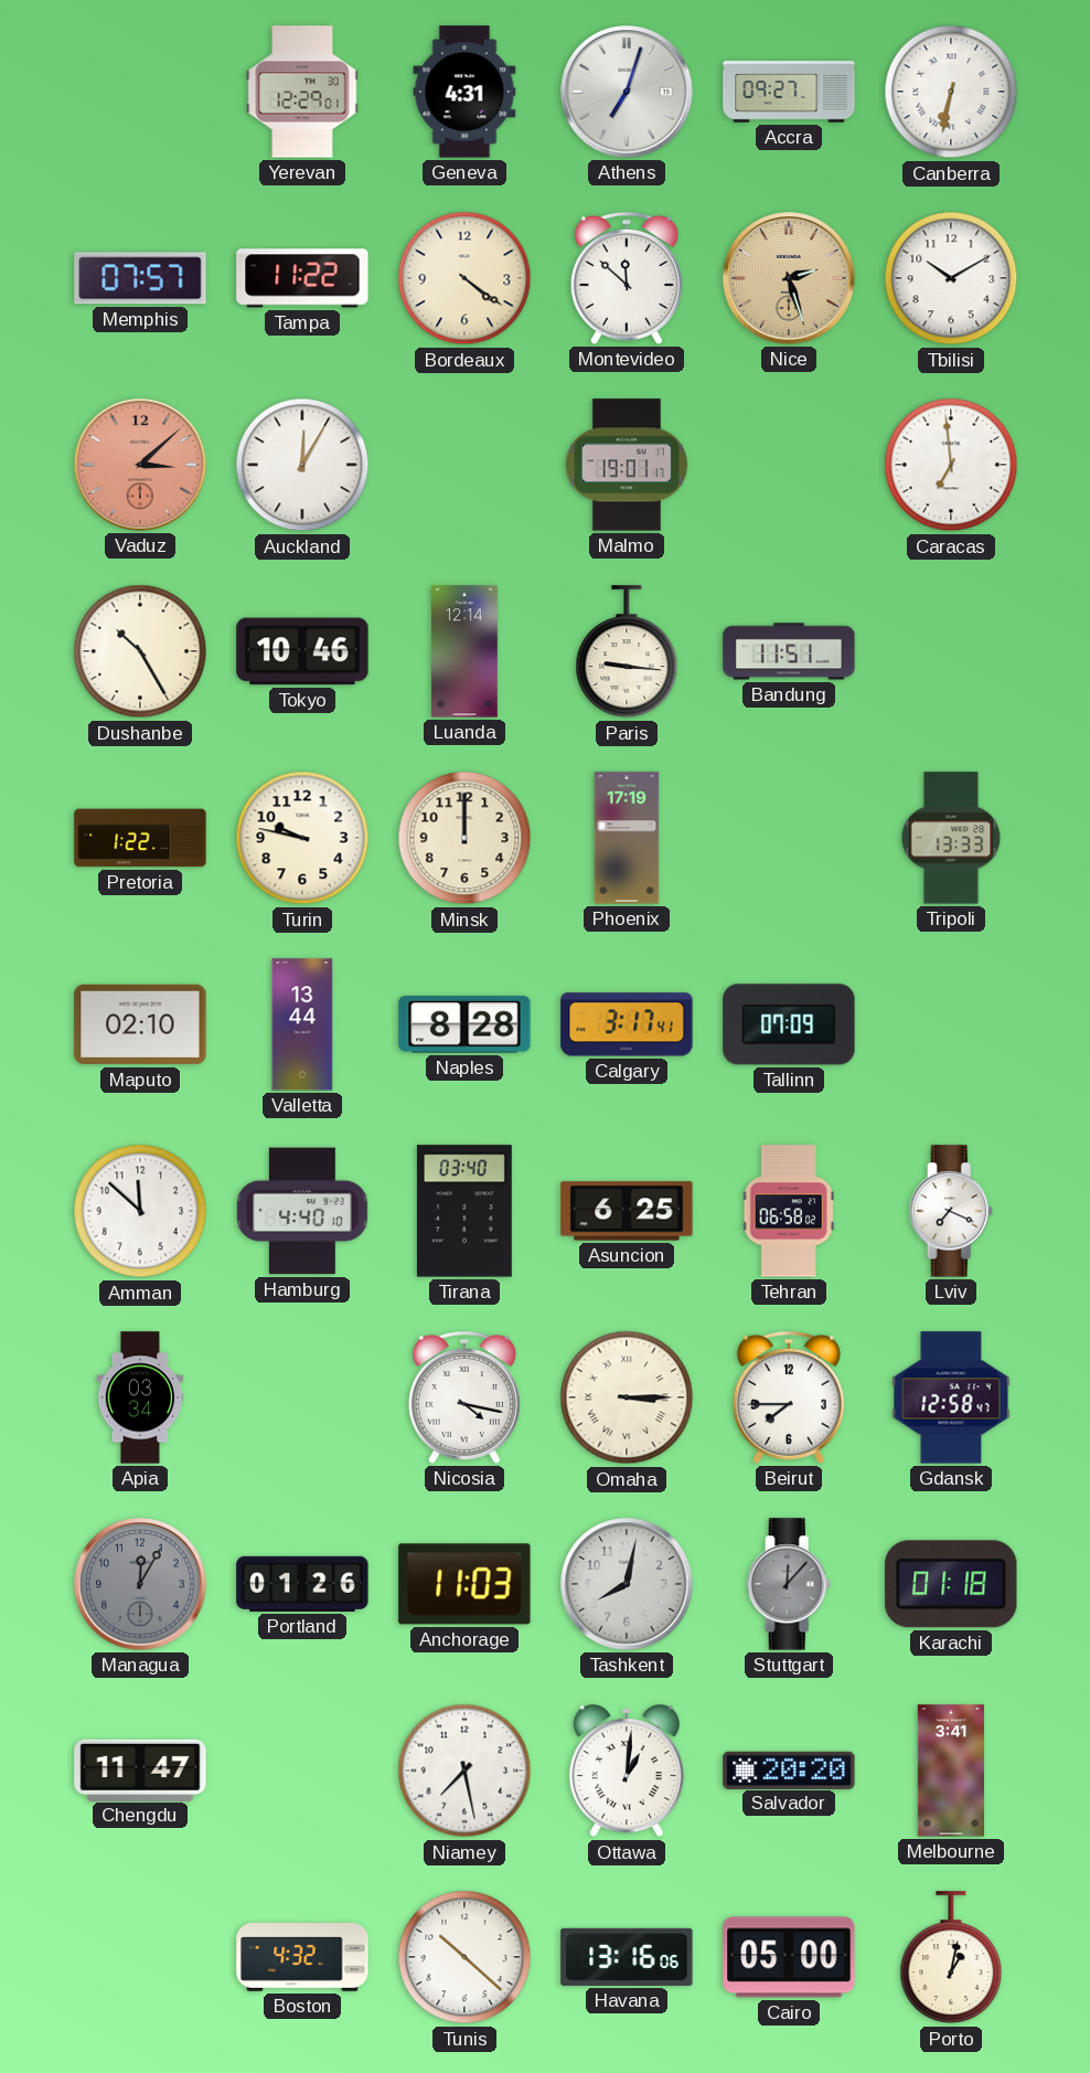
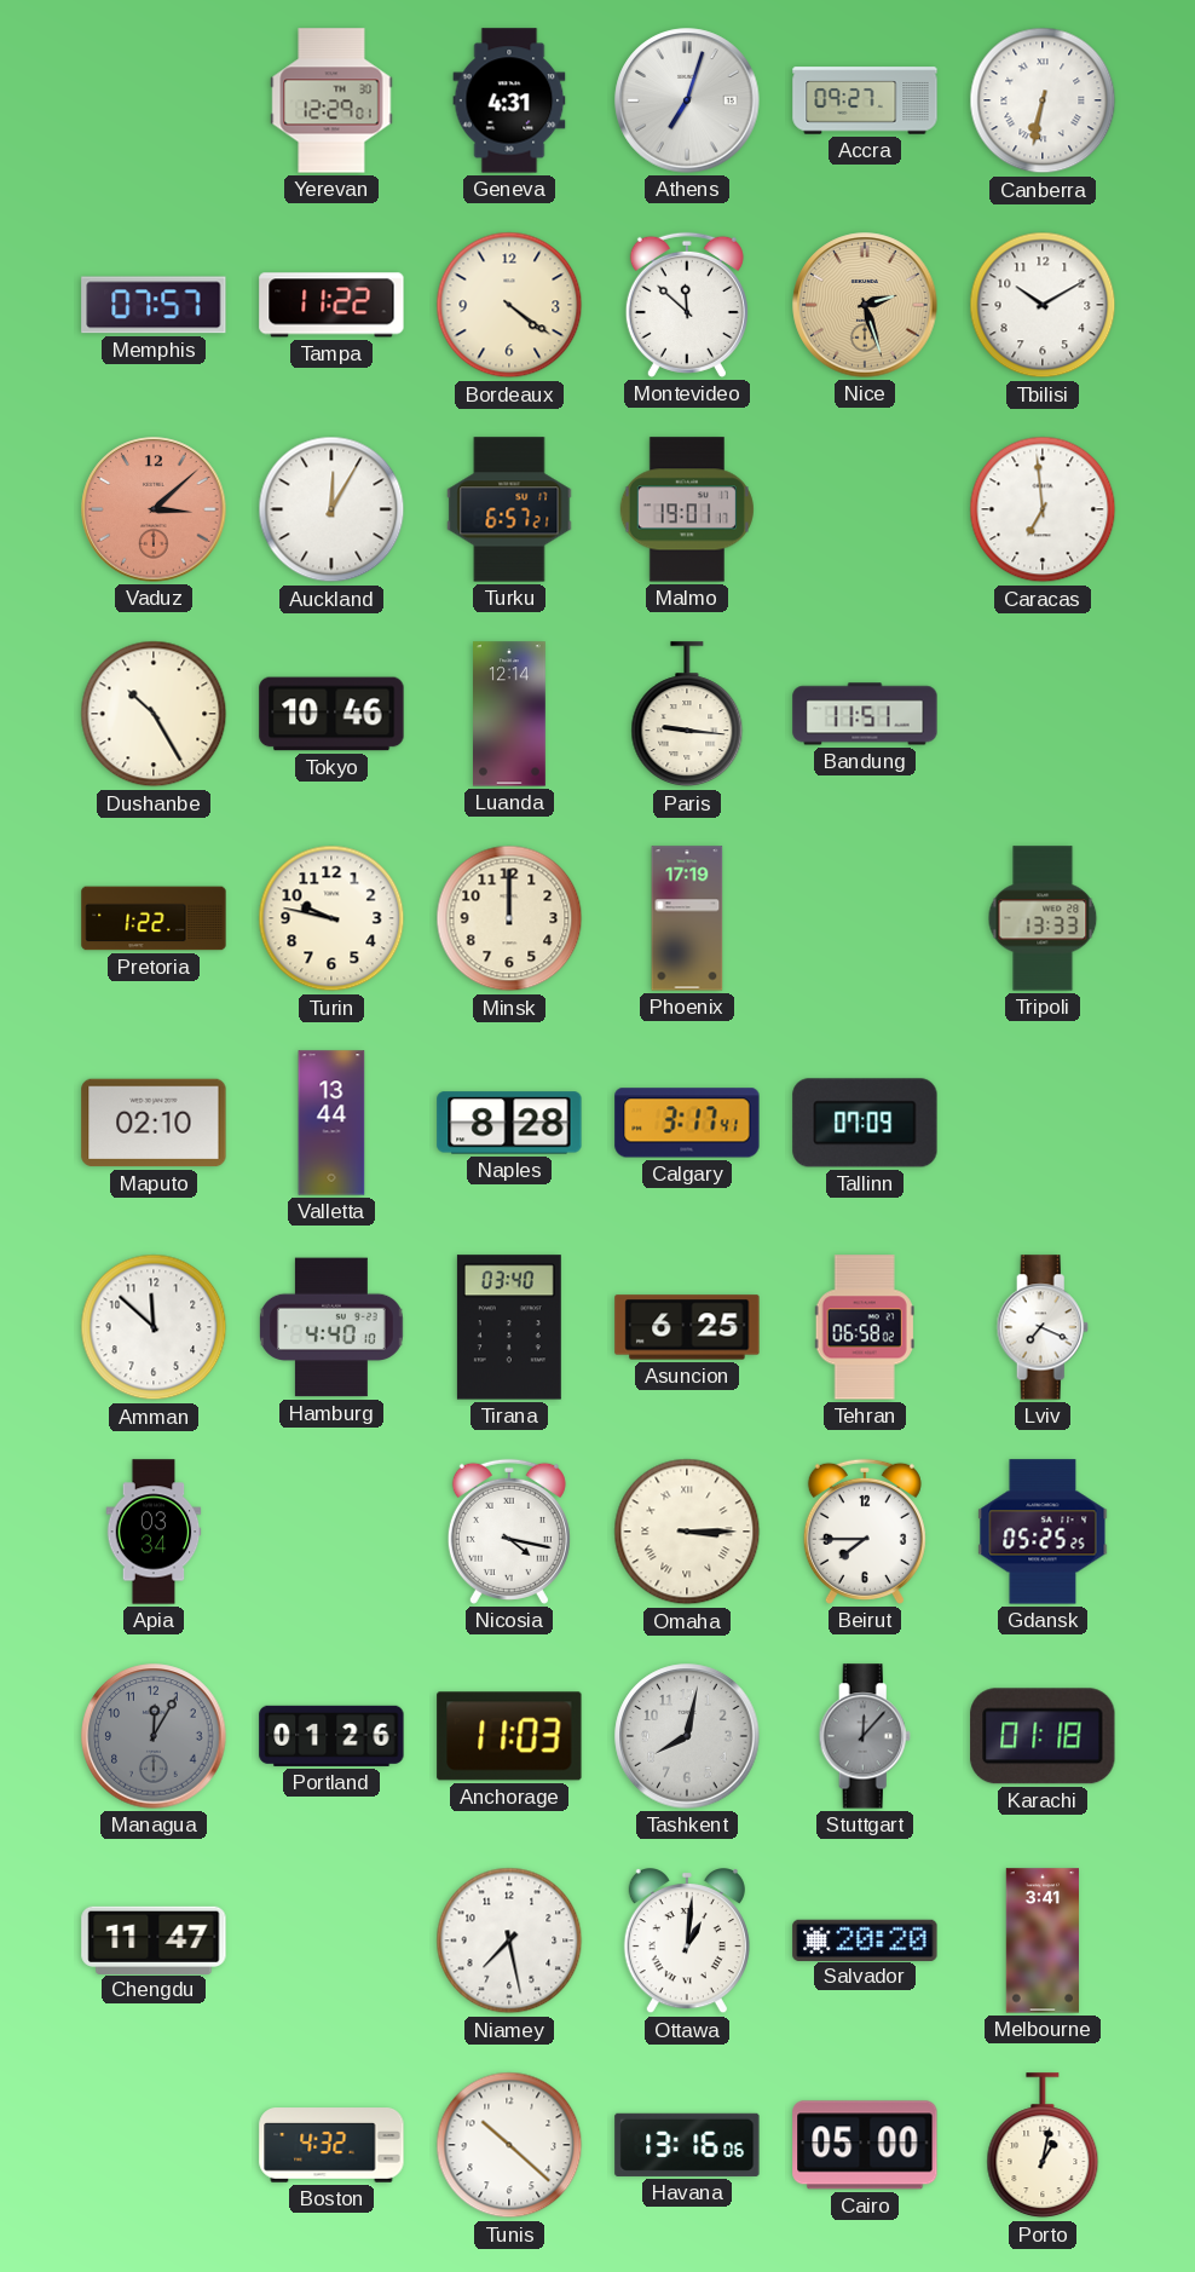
Turku: none -> 6:57
Gdansk: 12:58 -> 05:25
